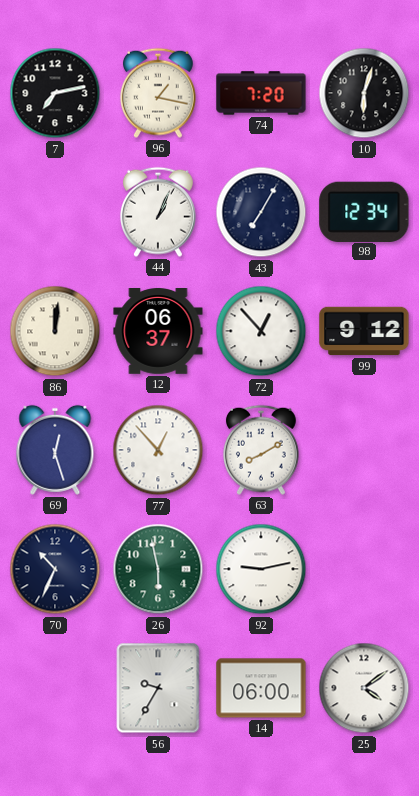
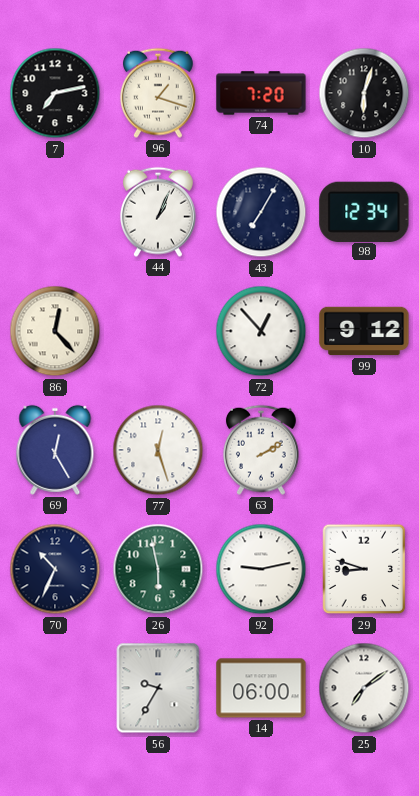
96: 1:17 -> 1:18
86: 12:01 -> 12:23
12: 06:37 -> none
69: 12:27 -> 12:25
77: 12:53 -> 12:27
63: 8:10 -> 2:10
29: none -> 8:48
25: 4:09 -> 7:09
